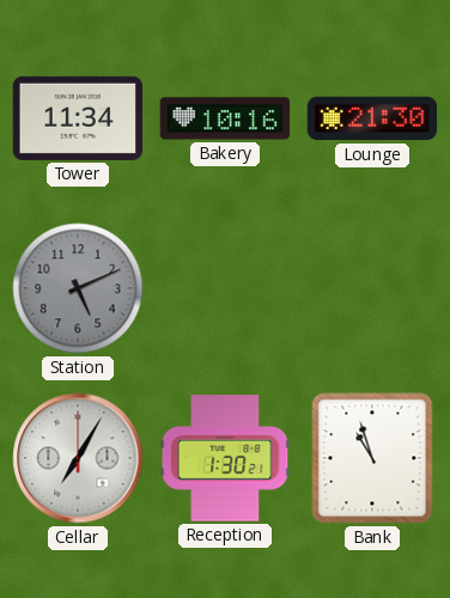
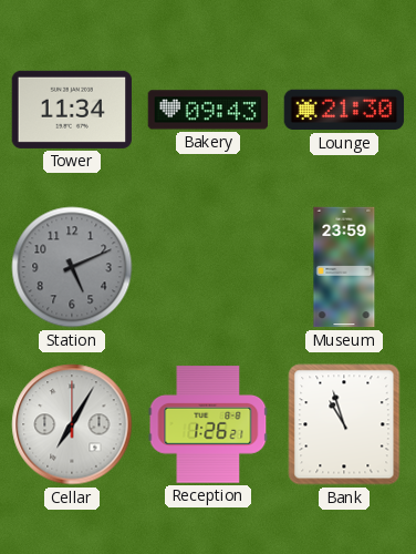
Bakery: 10:16 -> 09:43
Museum: none -> 23:59
Reception: 1:30 -> 1:26
